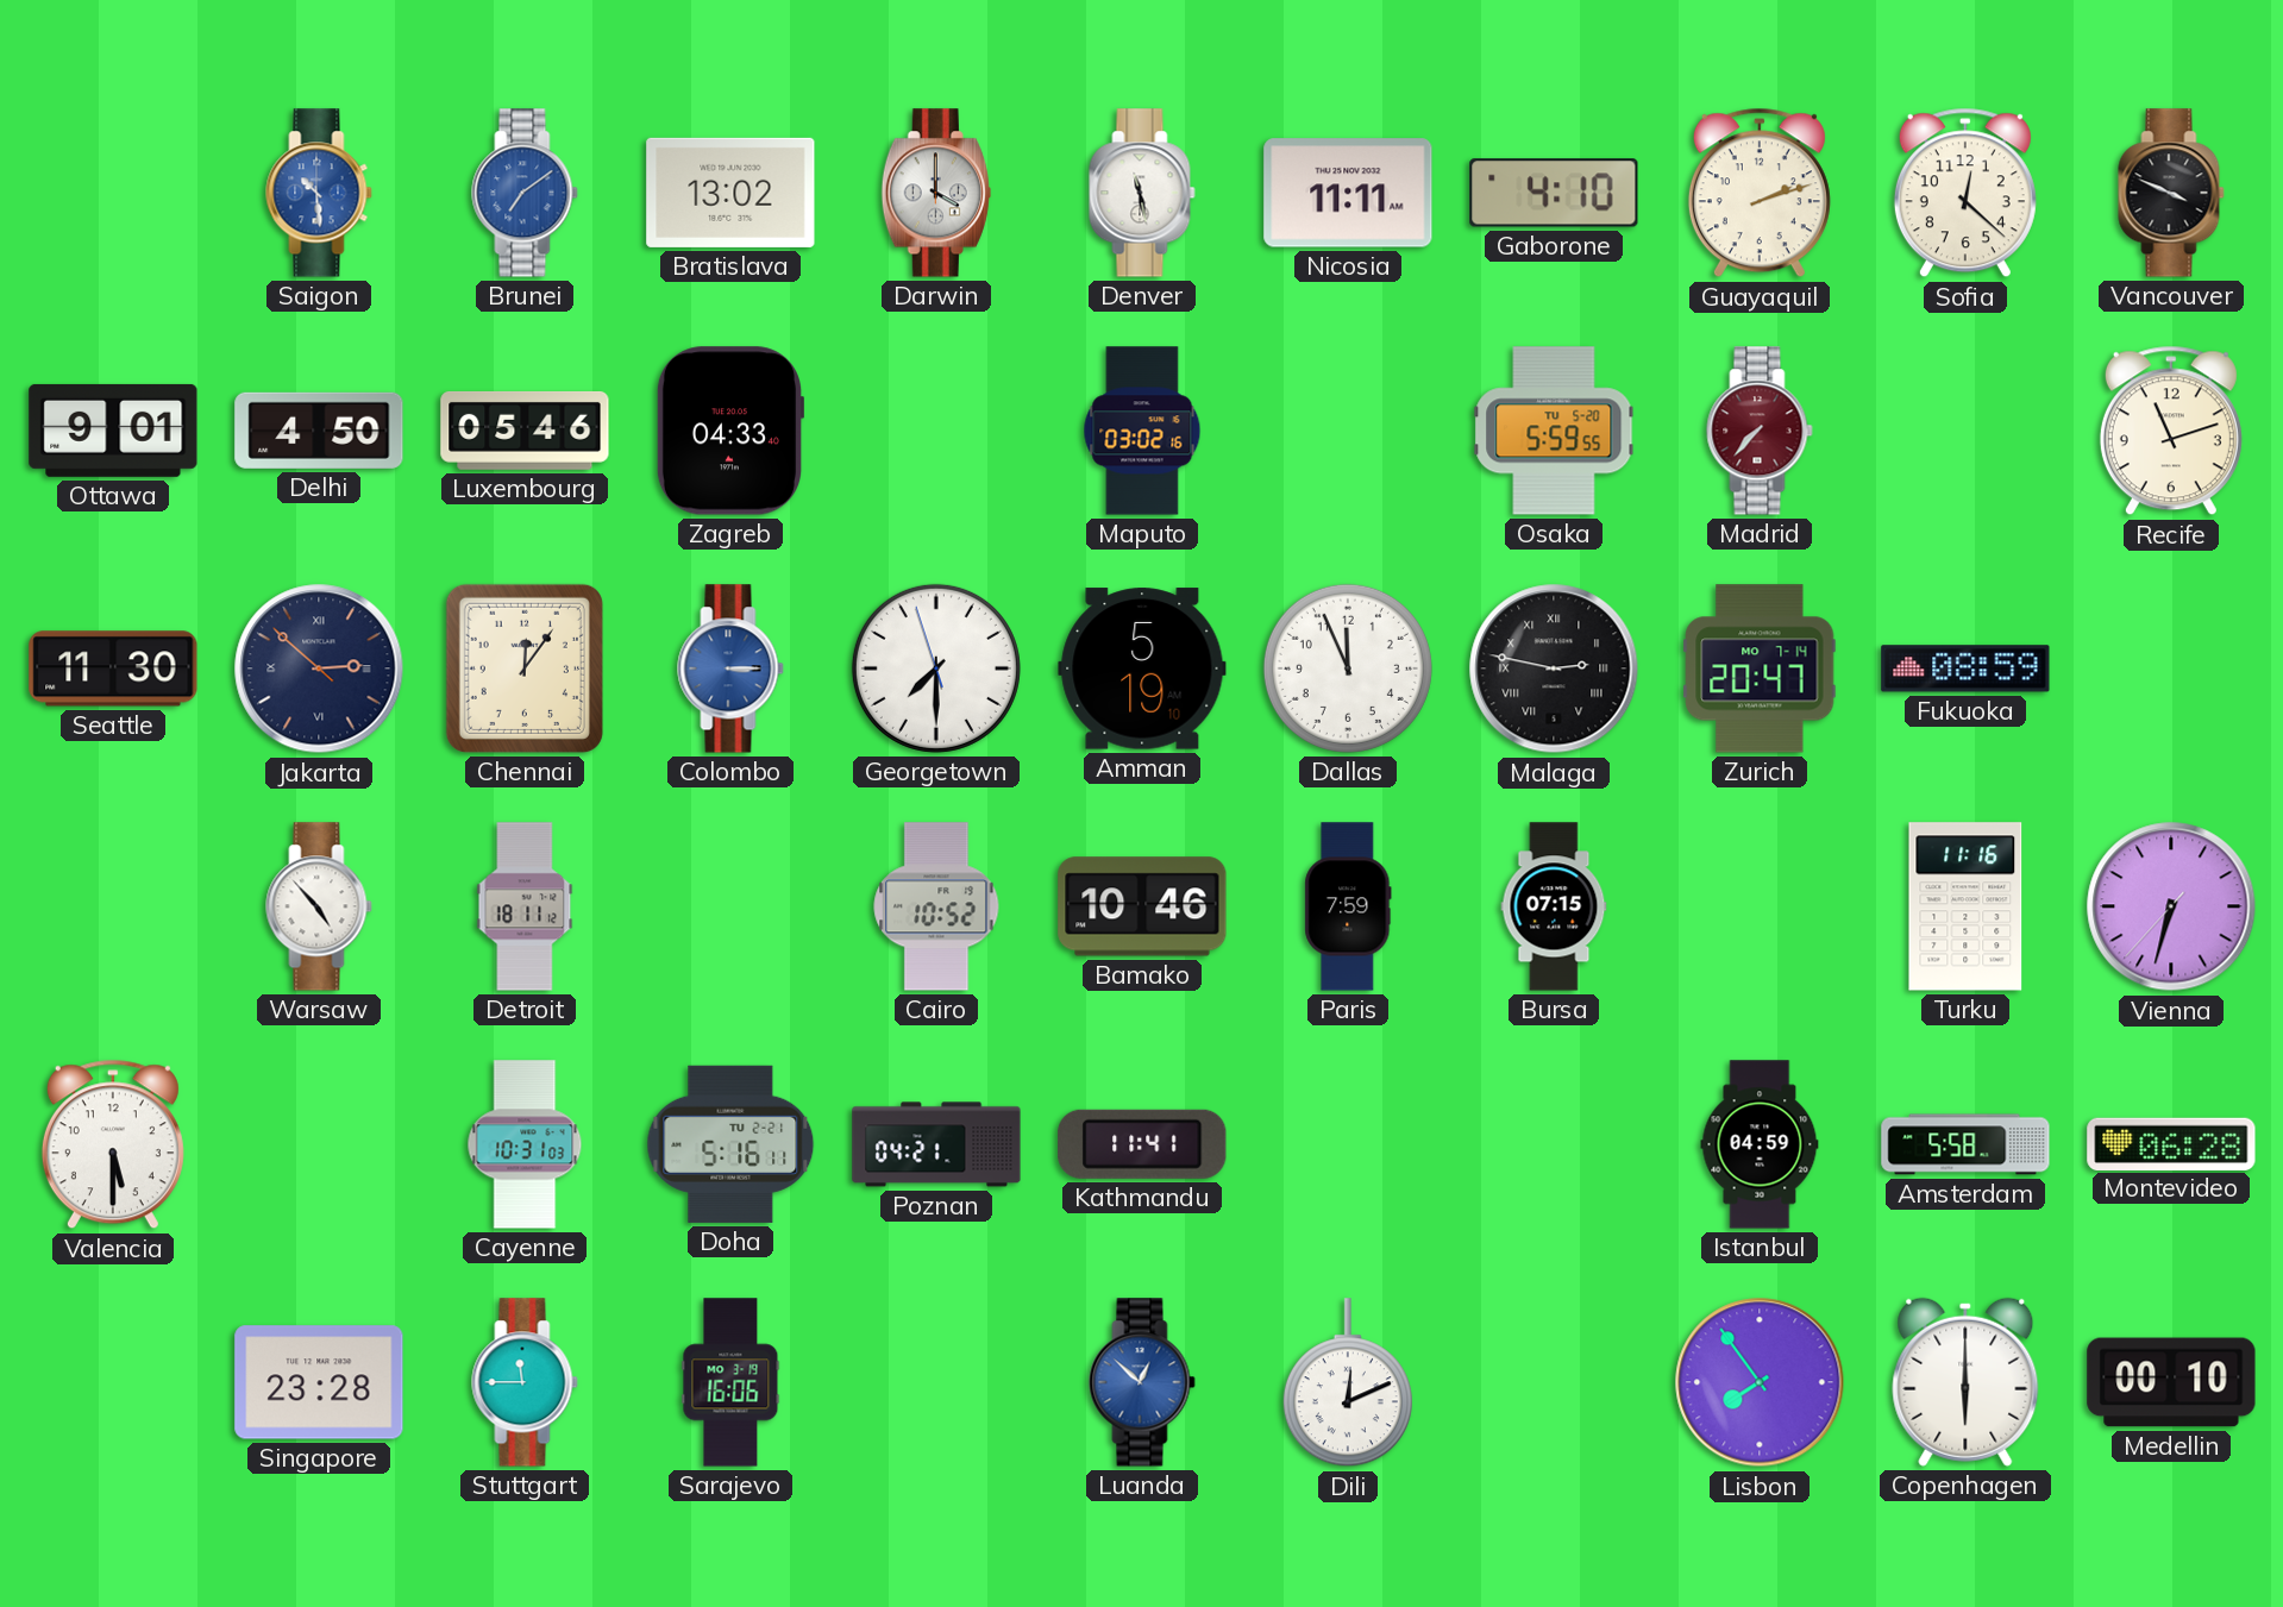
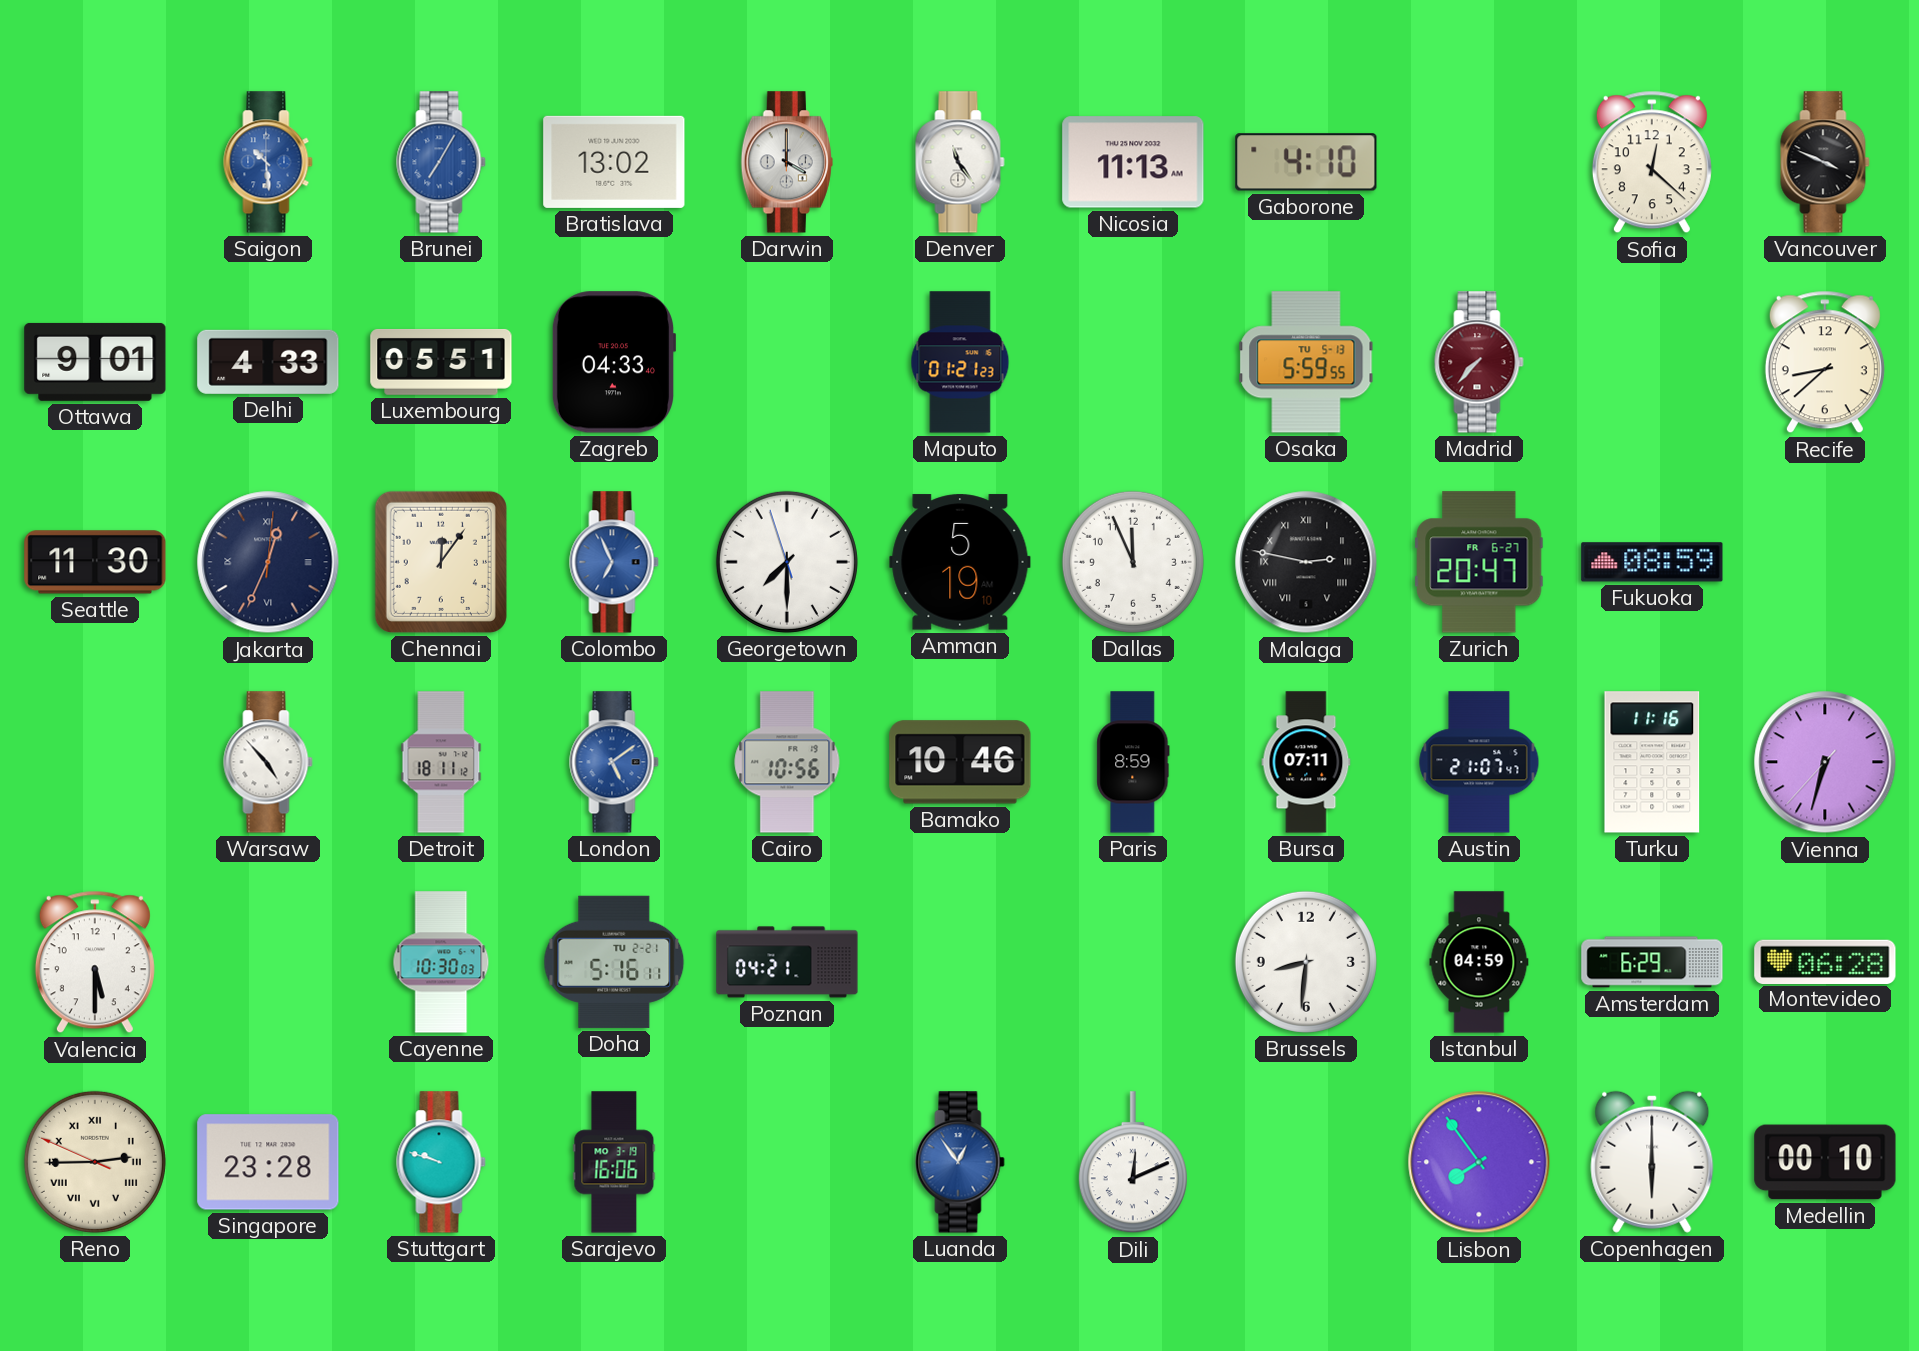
Brunei: 7:09 -> 7:05
Denver: 11:28 -> 11:24
Nicosia: 11:11 -> 11:13
Guayaquil: 2:12 -> none
Delhi: 4:50 -> 4:33
Luxembourg: 05:46 -> 05:51
Maputo: 03:02 -> 01:21
Osaka date: TU 5-20 -> TU 5-13
Recife: 11:12 -> 8:38
Jakarta: 2:51 -> 12:34
Colombo: 3:15 -> 6:56
Zurich date: MO 7-14 -> FR 6-27
London: none -> 5:09
Cairo: 10:52 -> 10:56
Paris: 7:59 -> 8:59
Bursa: 07:15 -> 07:11
Austin: none -> 21:07
Cayenne: 10:31 -> 10:30
Kathmandu: 11:41 -> none
Brussels: none -> 8:31
Amsterdam: 5:58 -> 6:29
Reno: none -> 2:44
Stuttgart: 11:45 -> 9:48
Luanda: 12:52 -> 12:54
